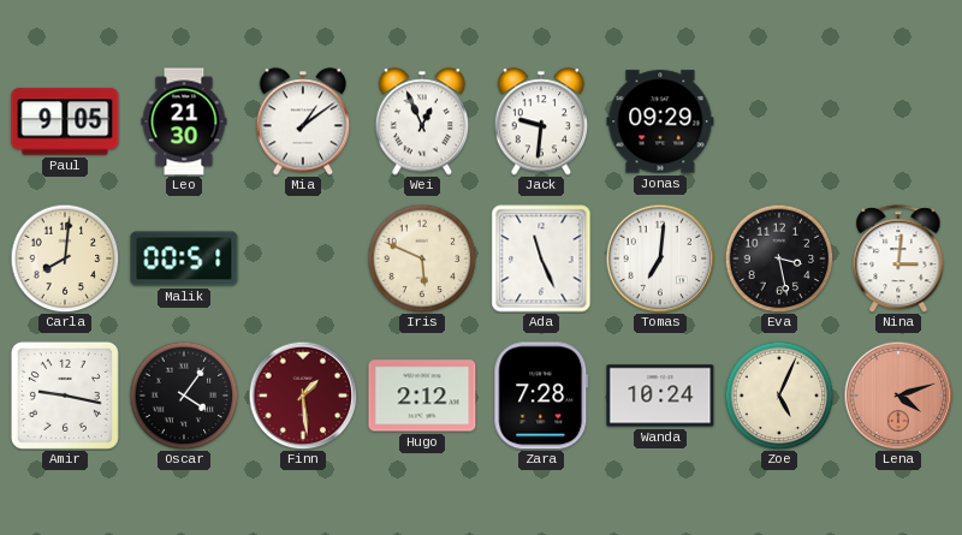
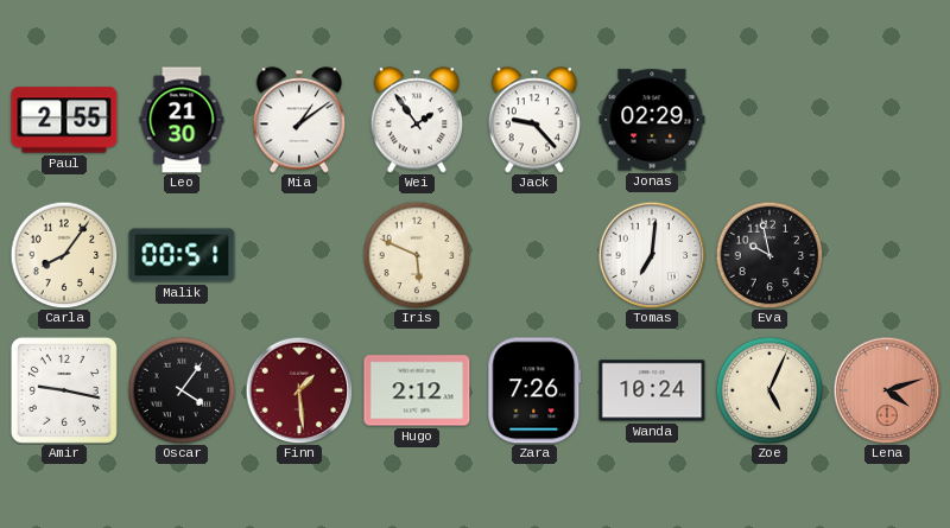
Paul: 9:05 -> 2:55
Wei: 12:56 -> 1:54
Jack: 9:31 -> 9:23
Jonas: 09:29 -> 02:29
Carla: 8:01 -> 8:06
Ada: 11:26 -> none
Eva: 3:28 -> 9:58
Nina: 3:01 -> none
Zara: 7:28 -> 7:26
